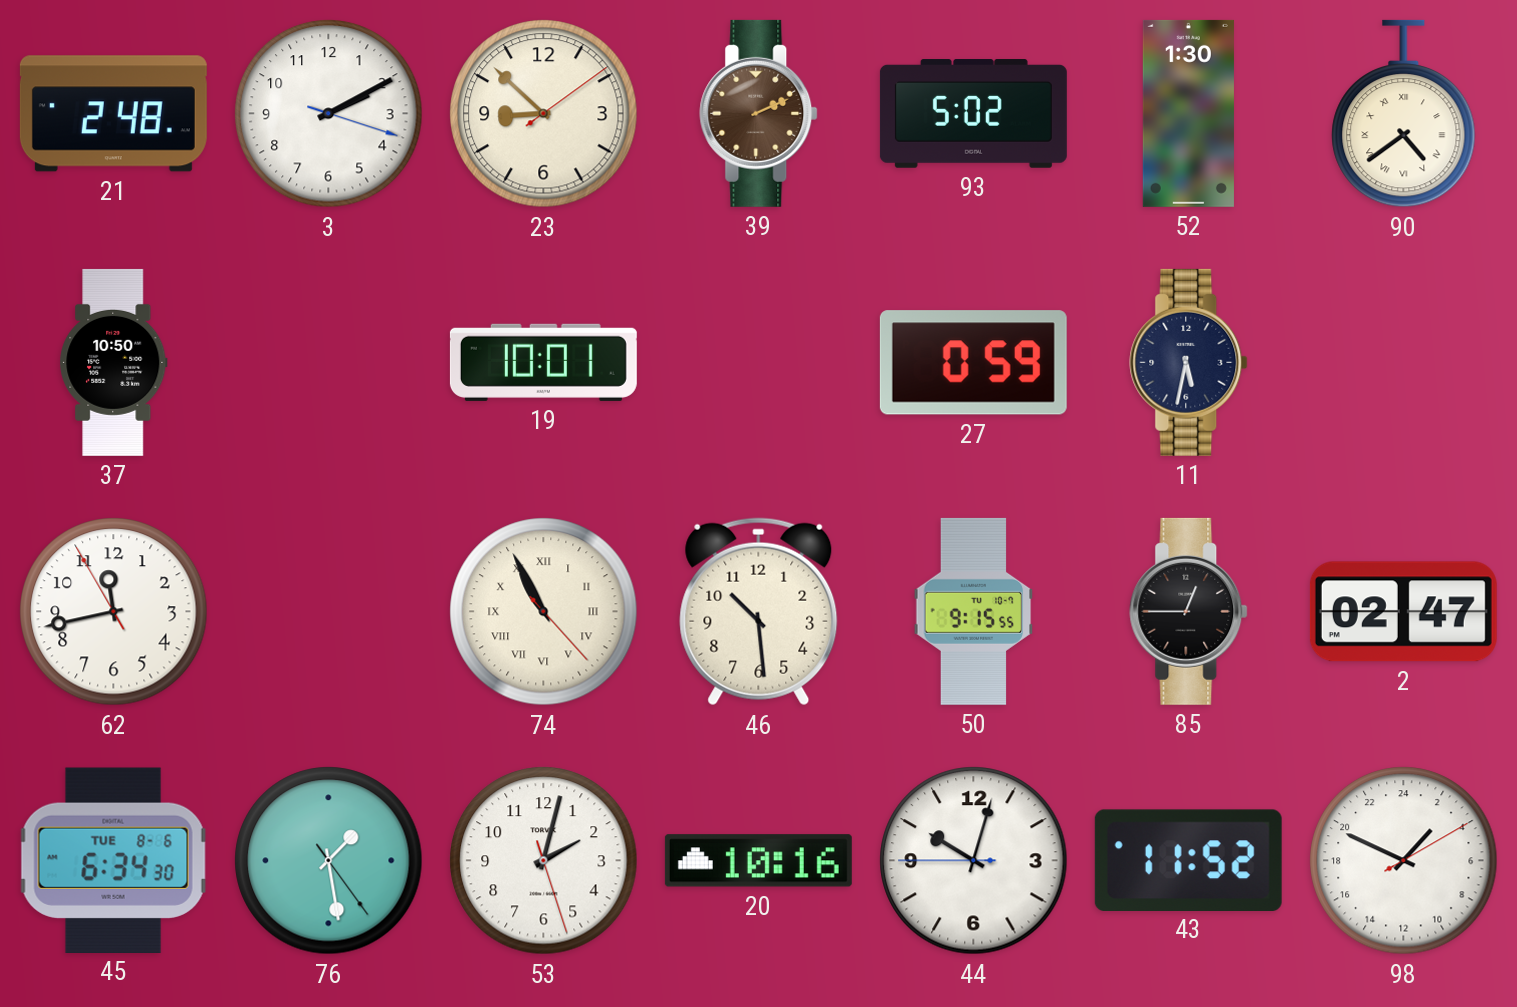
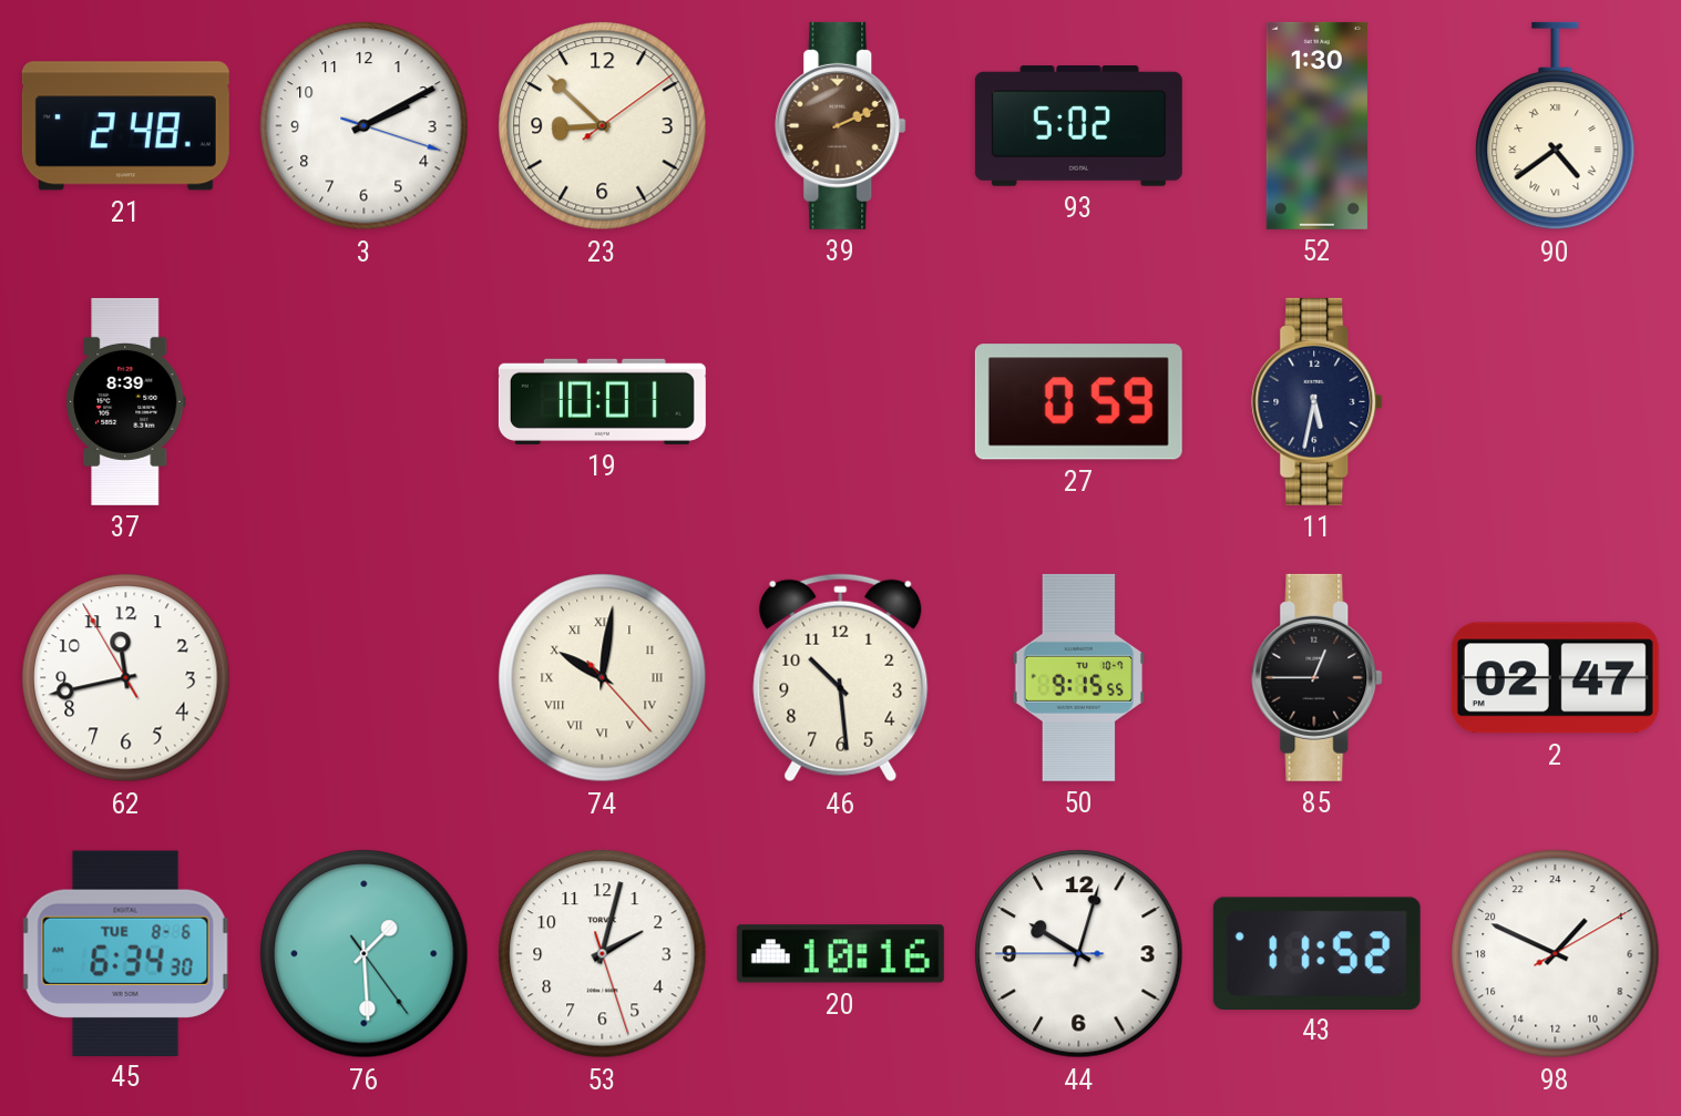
37: 10:50 -> 8:39
74: 10:55 -> 10:01
76: 1:28 -> 1:29
